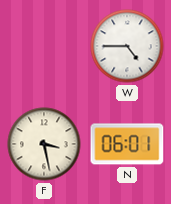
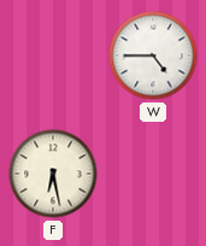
F: 3:28 -> 6:28
N: 06:01 -> none
